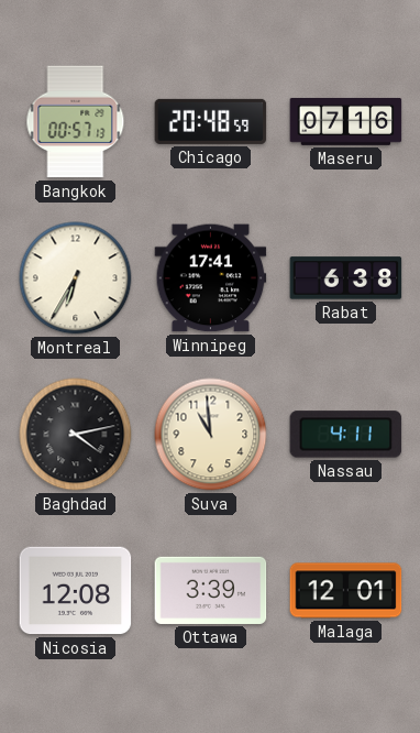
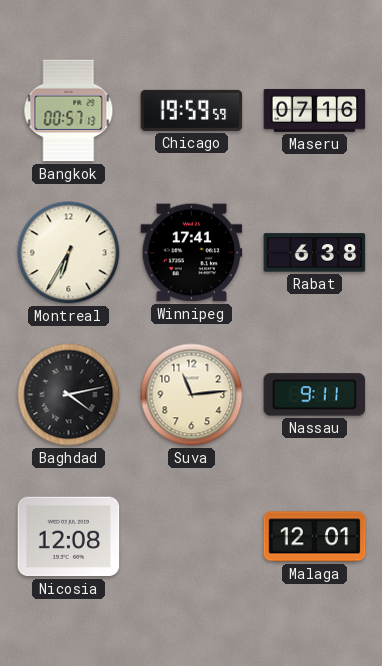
Chicago: 20:48 -> 19:59
Suva: 10:59 -> 11:14
Nassau: 4:11 -> 9:11
Ottawa: 3:39 -> none
